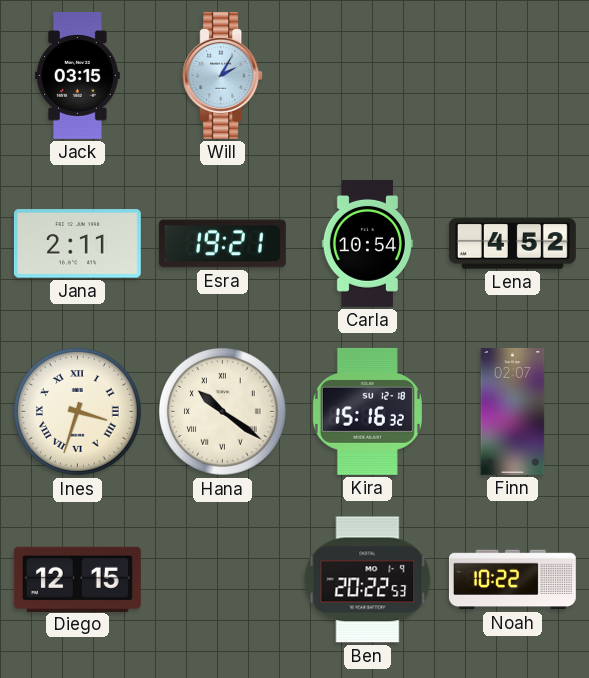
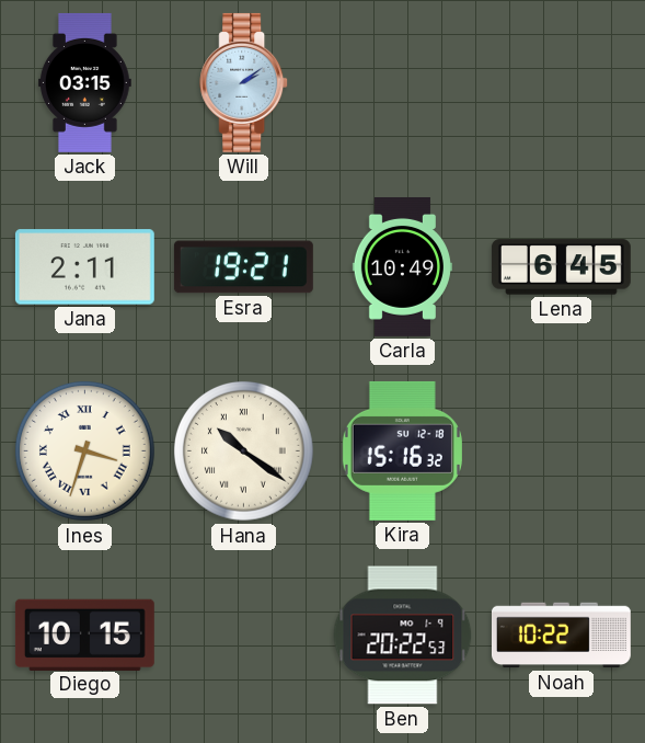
Will: 2:05 -> 2:09
Carla: 10:54 -> 10:49
Lena: 4:52 -> 6:45
Finn: 02:07 -> none
Diego: 12:15 -> 10:15
